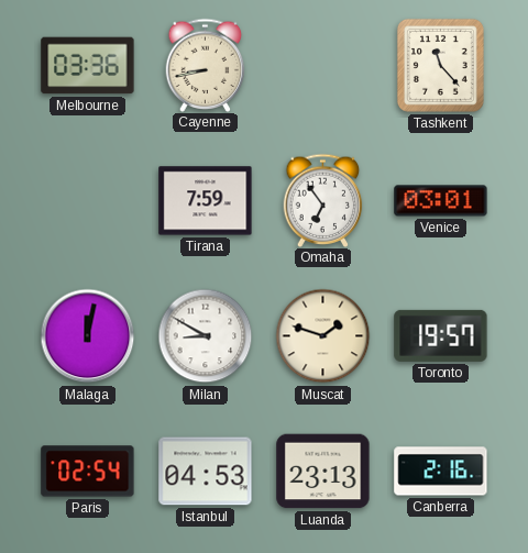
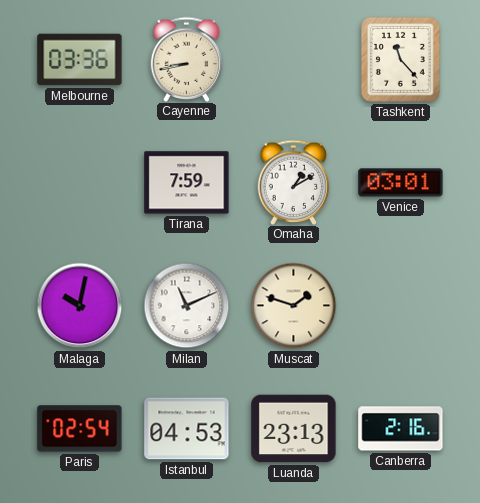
Omaha: 6:54 -> 1:10
Malaga: 12:02 -> 10:02
Milan: 8:50 -> 11:11
Toronto: 19:57 -> none
